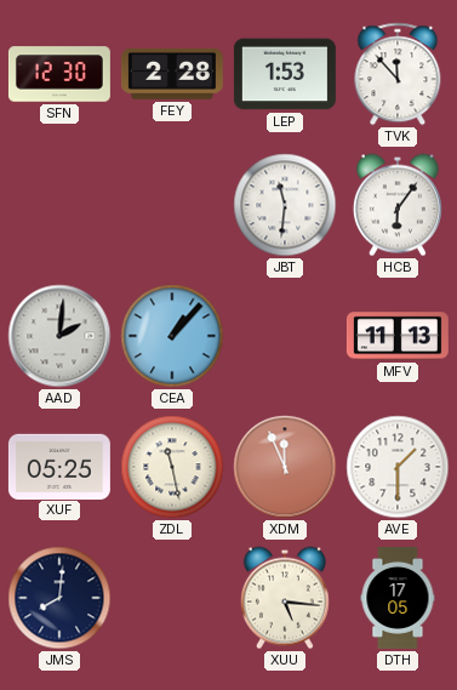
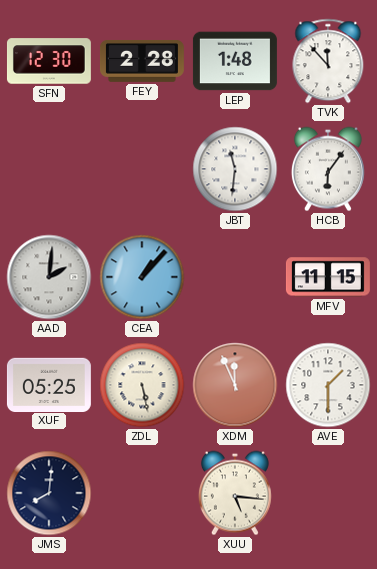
LEP: 1:53 -> 1:48
MFV: 11:13 -> 11:15
ZDL: 11:28 -> 5:28
DTH: 17:05 -> none
